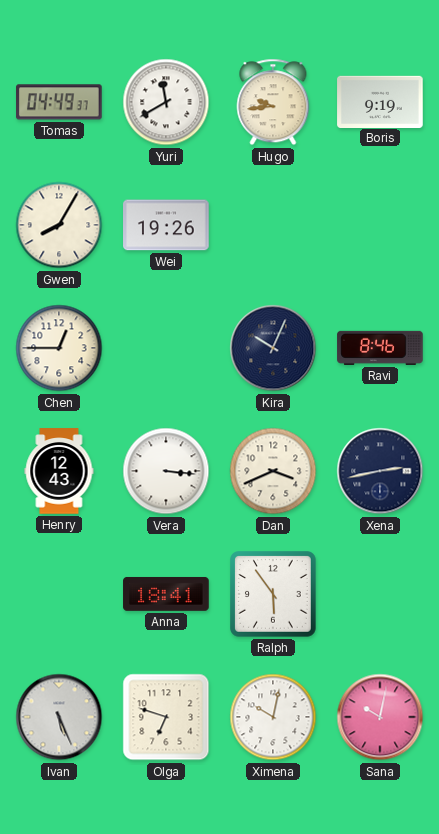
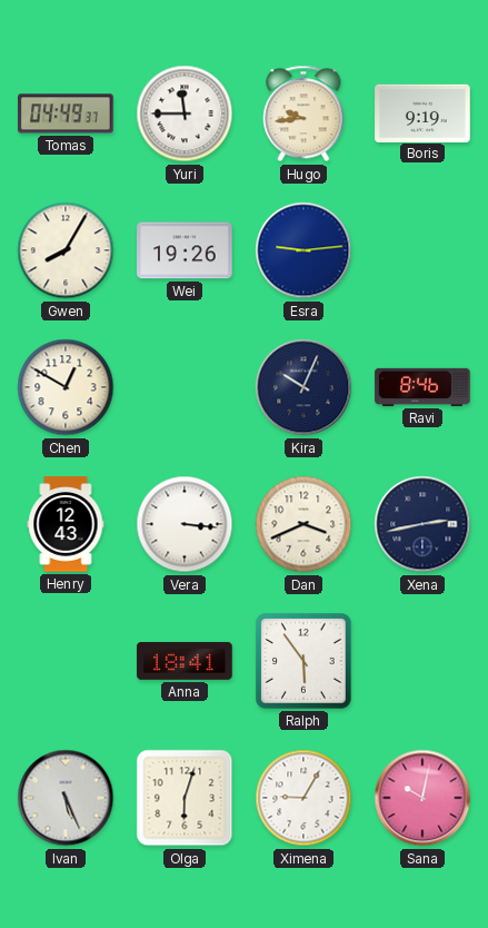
Yuri: 11:40 -> 11:45
Esra: none -> 9:14
Chen: 12:45 -> 12:50
Olga: 6:48 -> 6:03
Ximena: 10:02 -> 9:05
